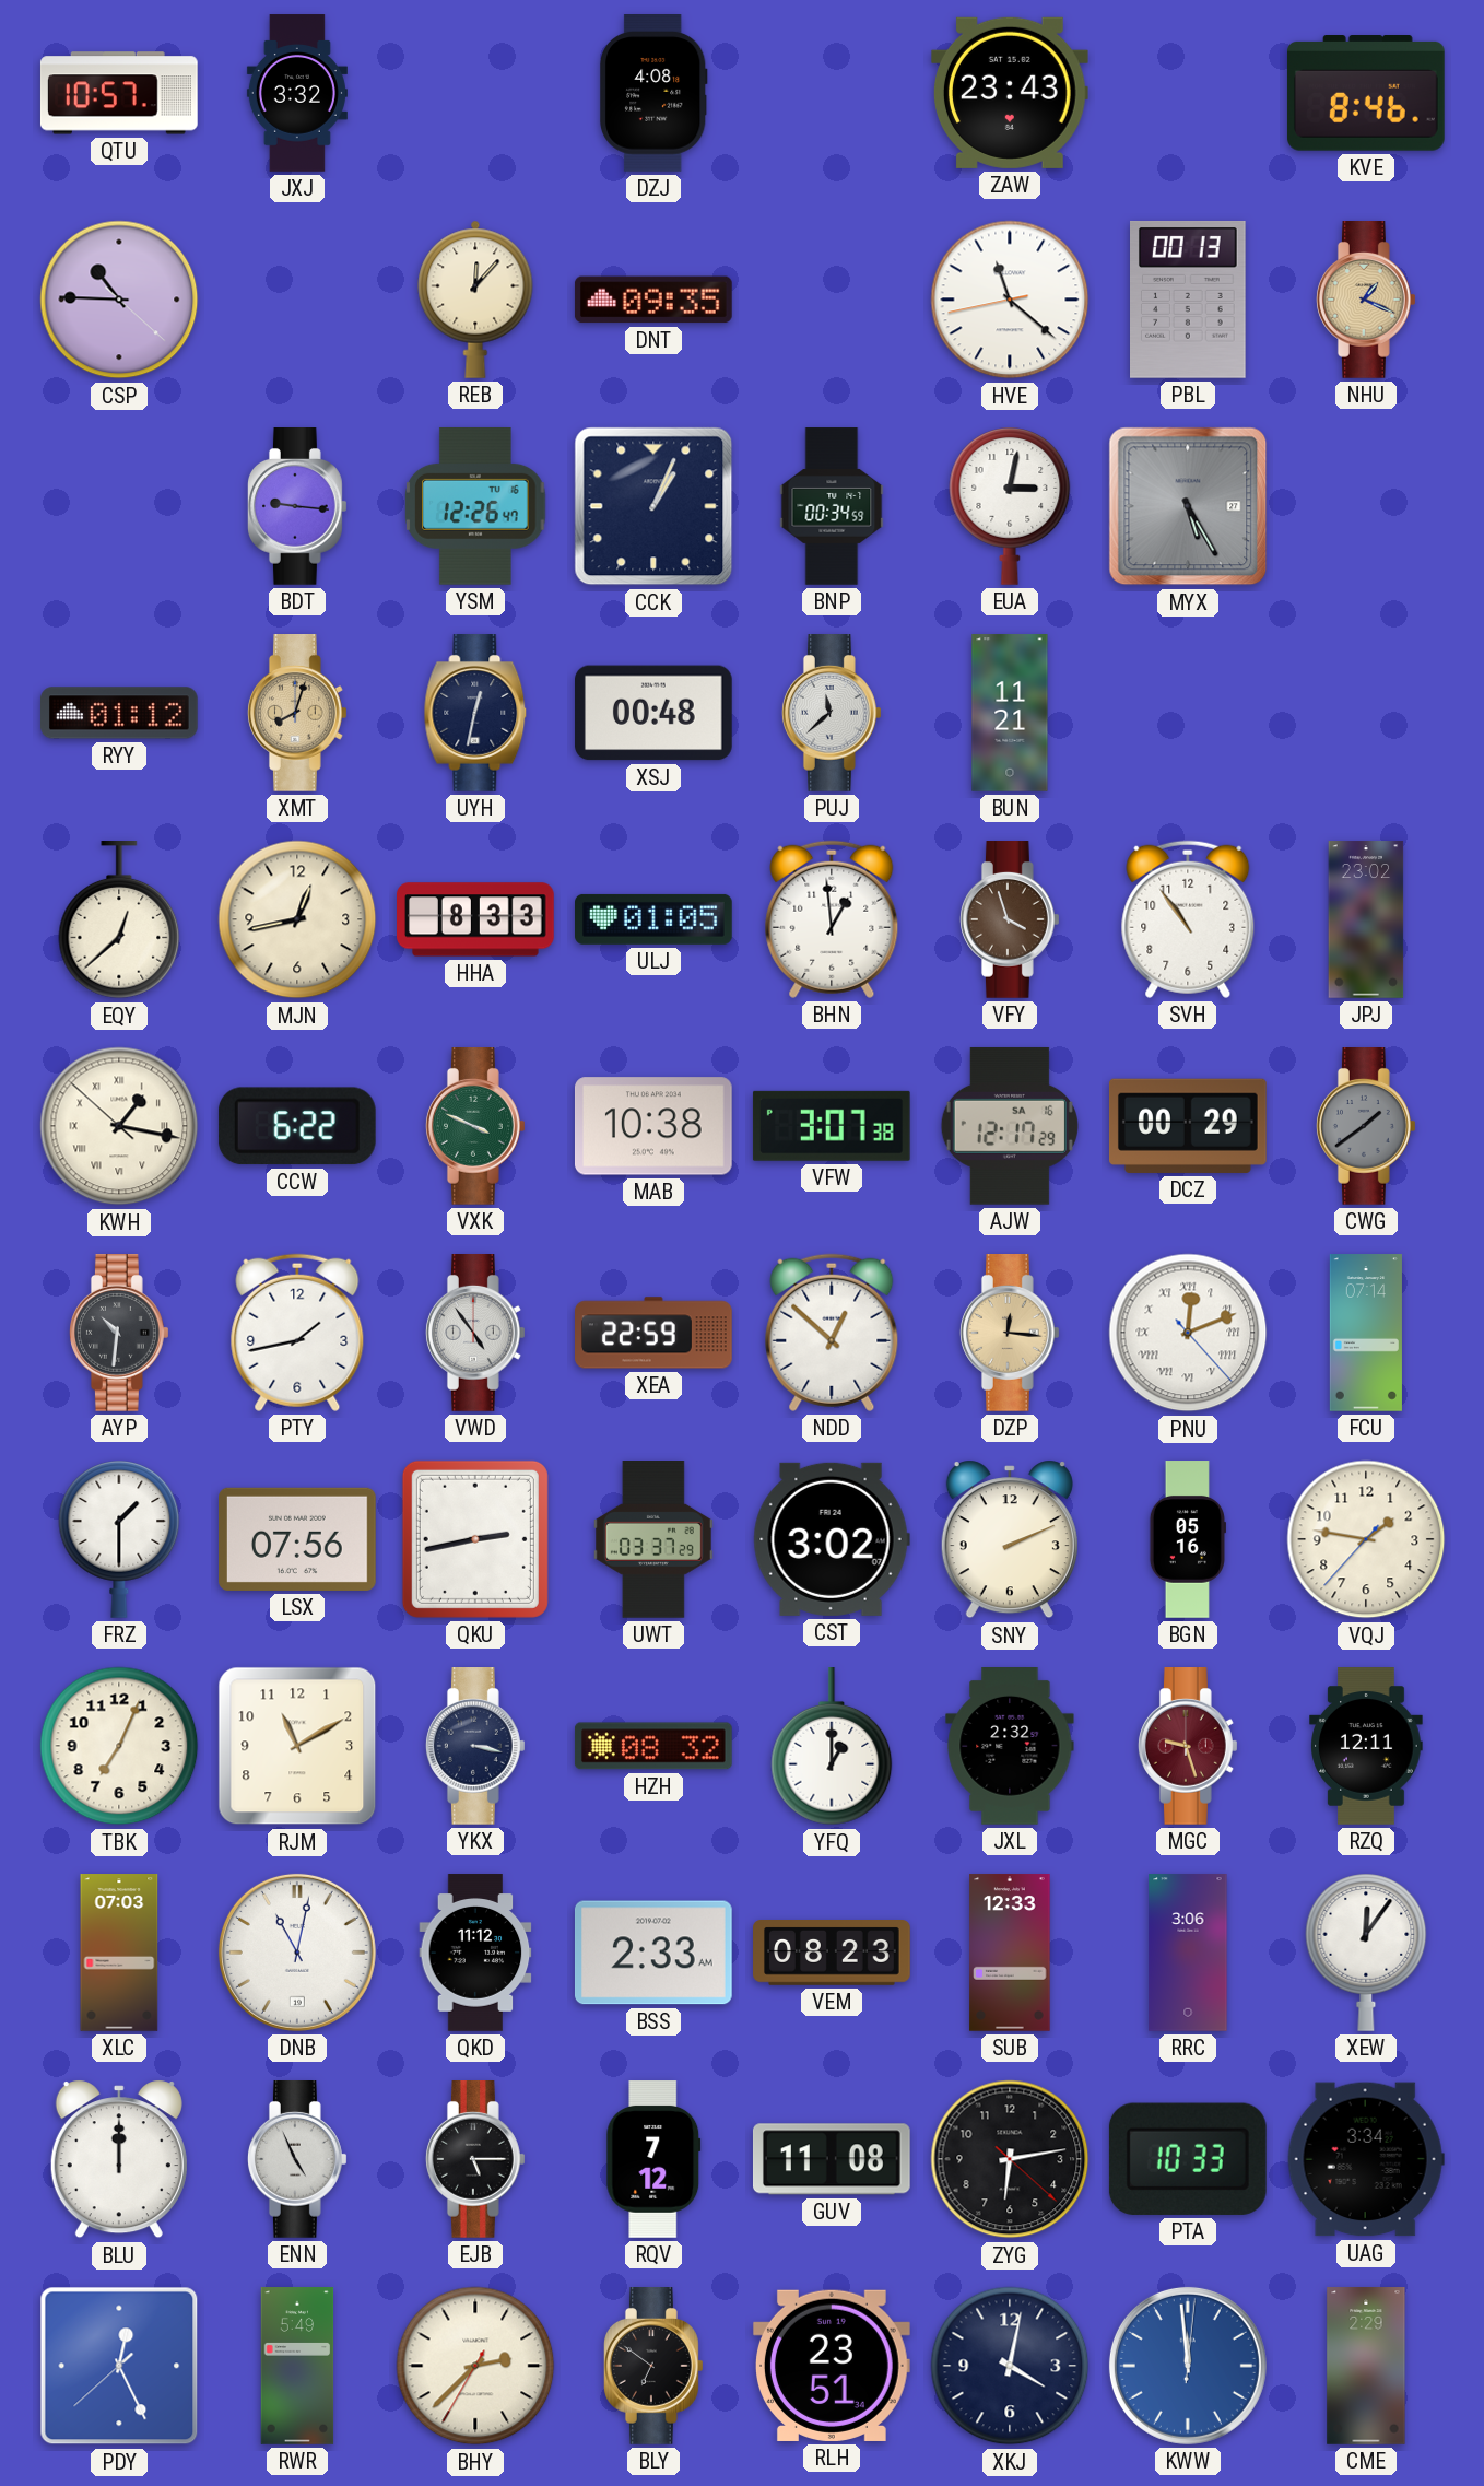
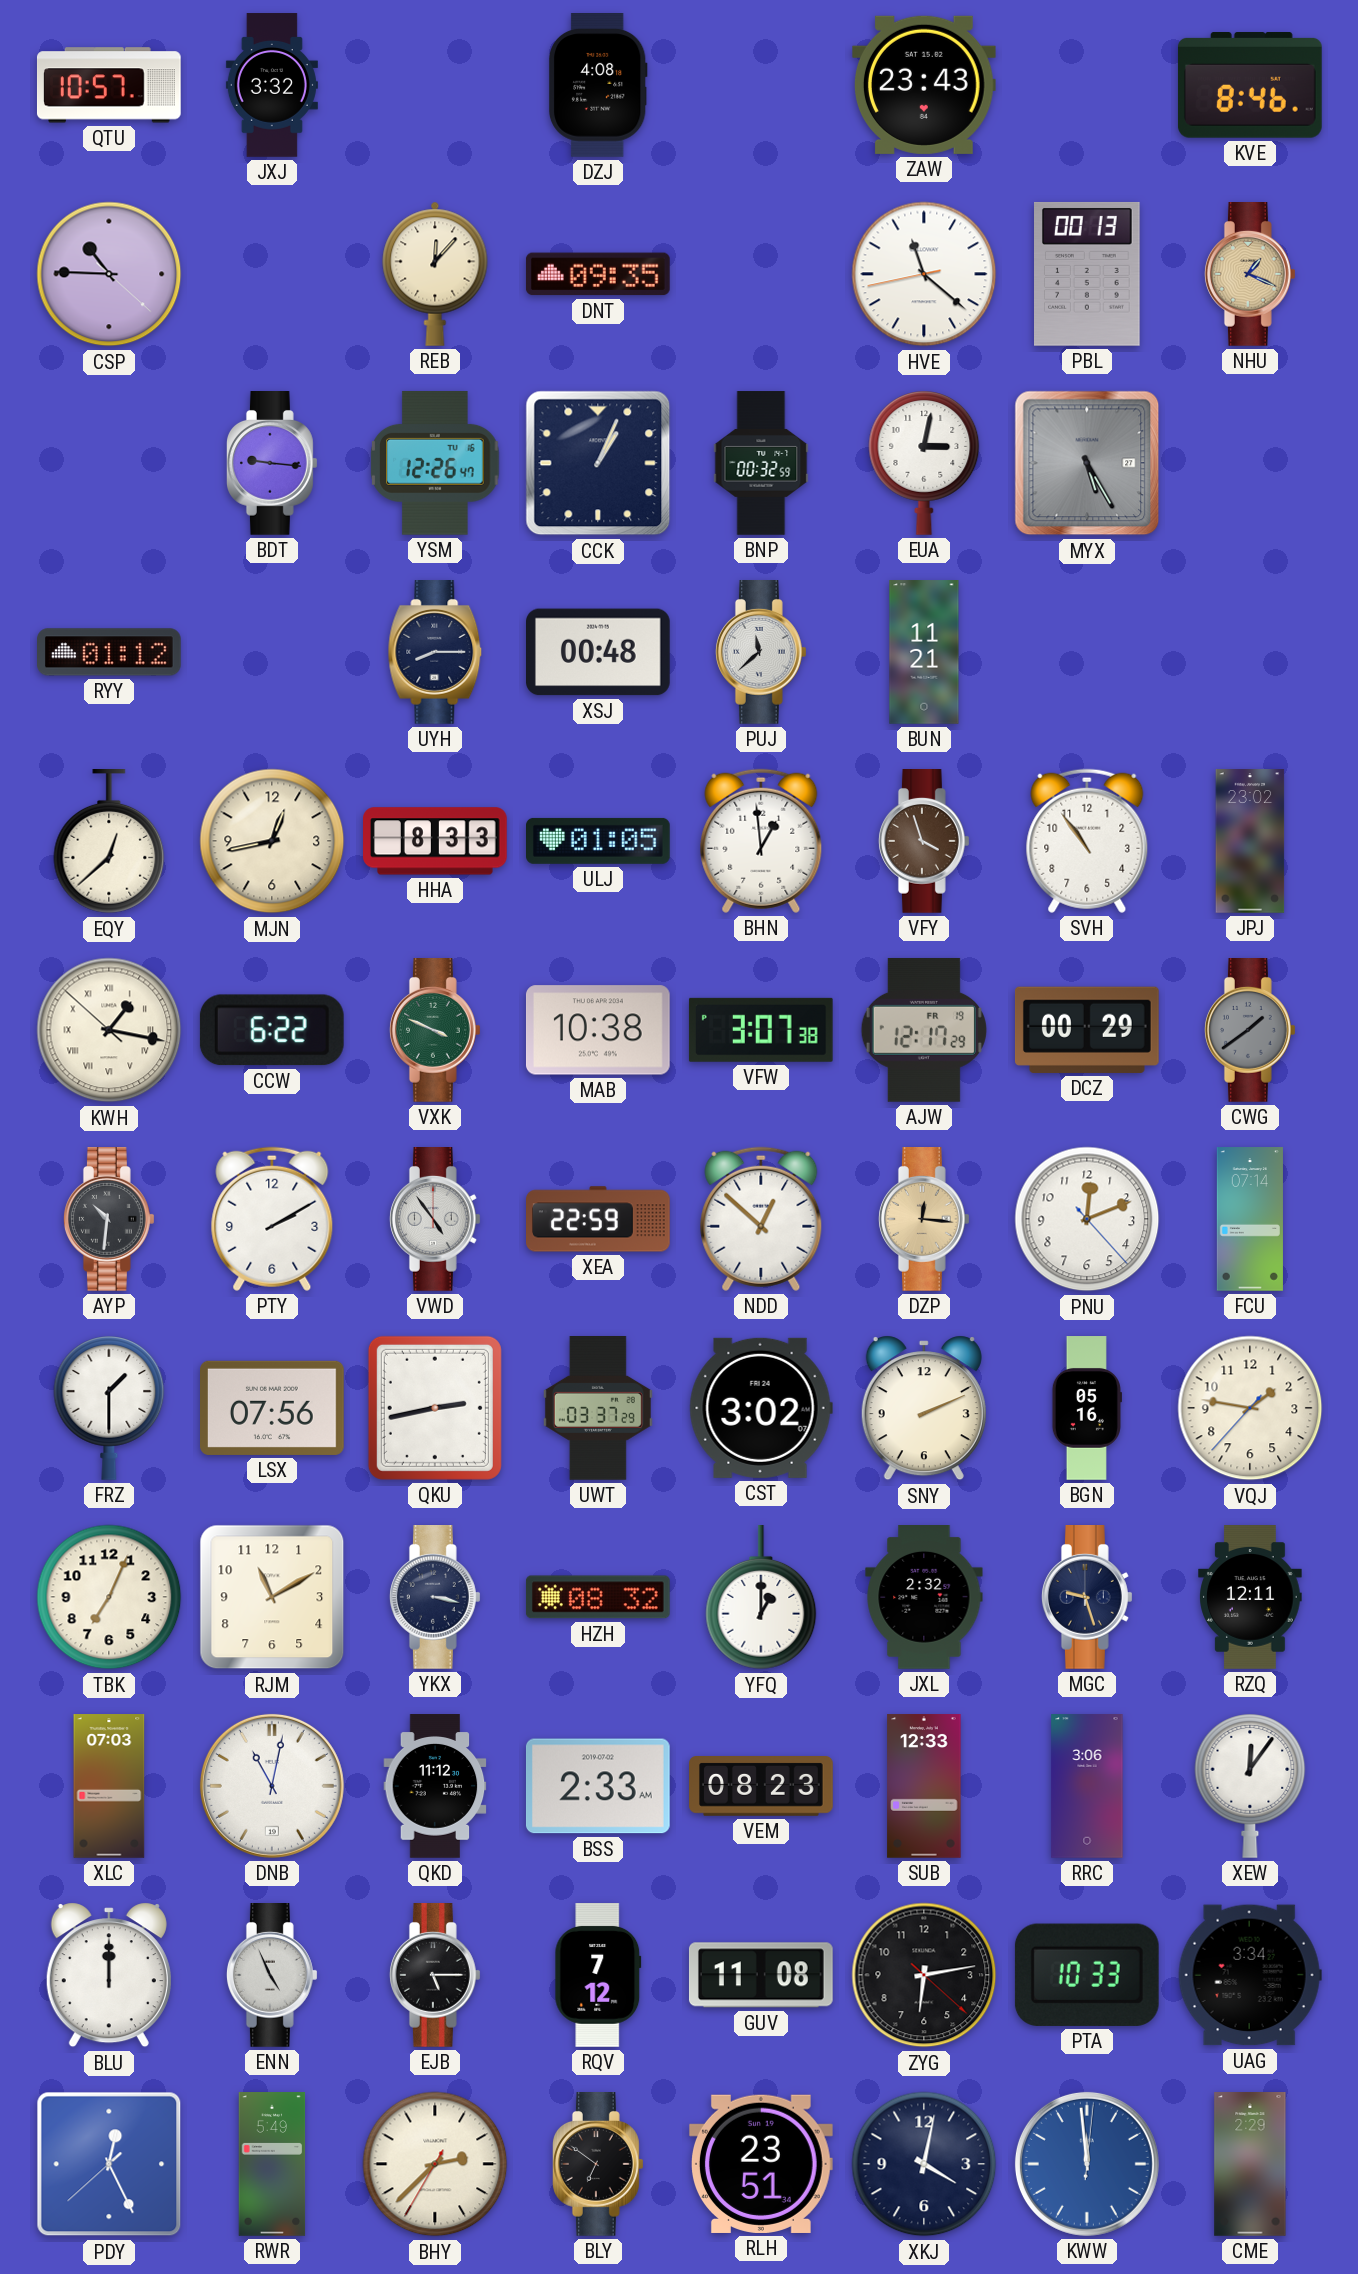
BNP: 00:34 -> 00:32
XMT: 8:03 -> none
UYH: 12:32 -> 8:15
AJW date: SA 16 -> FR 19
PTY: 1:43 -> 2:10
PNU numerals: Roman -> Arabic
MGC dial: burgundy -> navy
